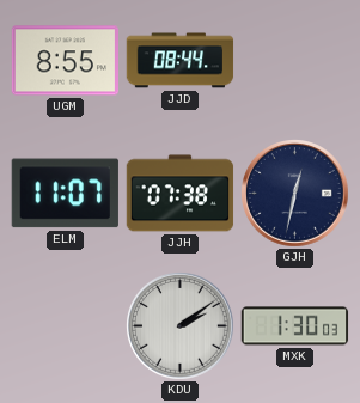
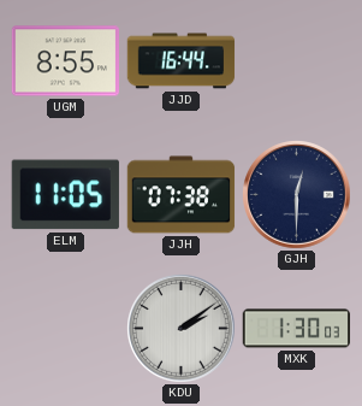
JJD: 08:44 -> 16:44
ELM: 11:07 -> 11:05
GJH: 12:32 -> 12:30
